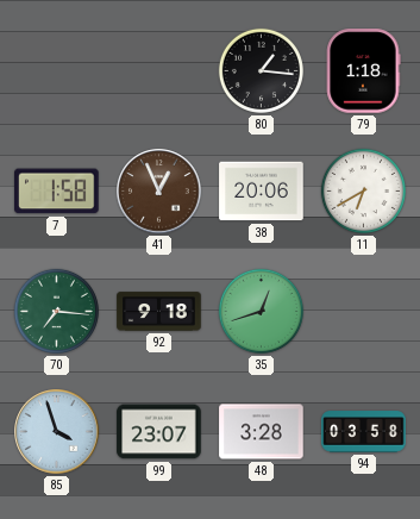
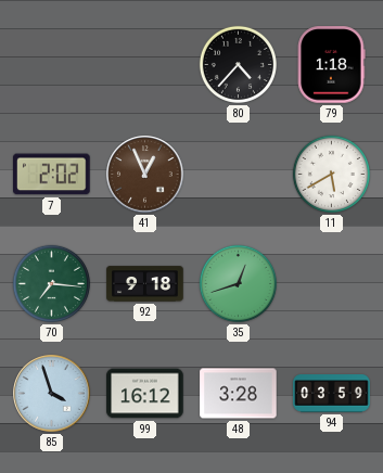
80: 1:16 -> 4:37
7: 1:58 -> 2:02
38: 20:06 -> none
11: 6:40 -> 5:40
99: 23:07 -> 16:12
94: 03:58 -> 03:59
